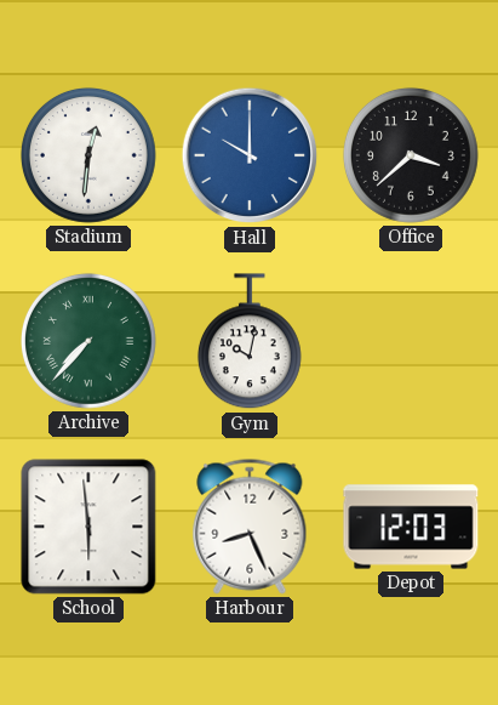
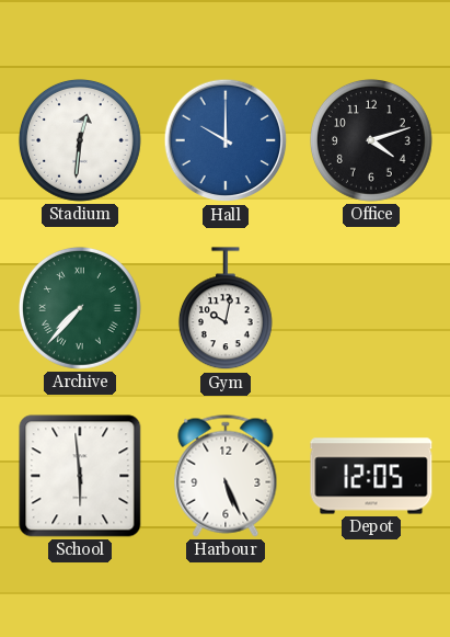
Office: 3:38 -> 4:12
Harbour: 8:26 -> 5:26
Depot: 12:03 -> 12:05
